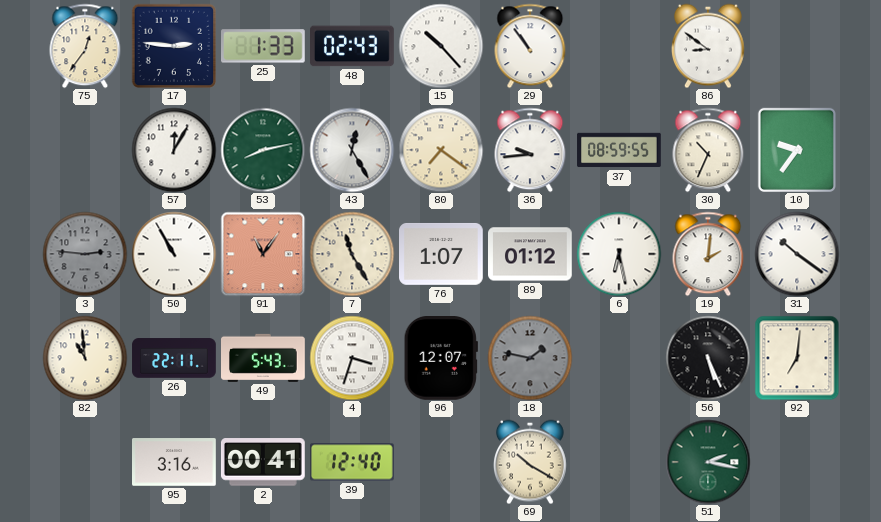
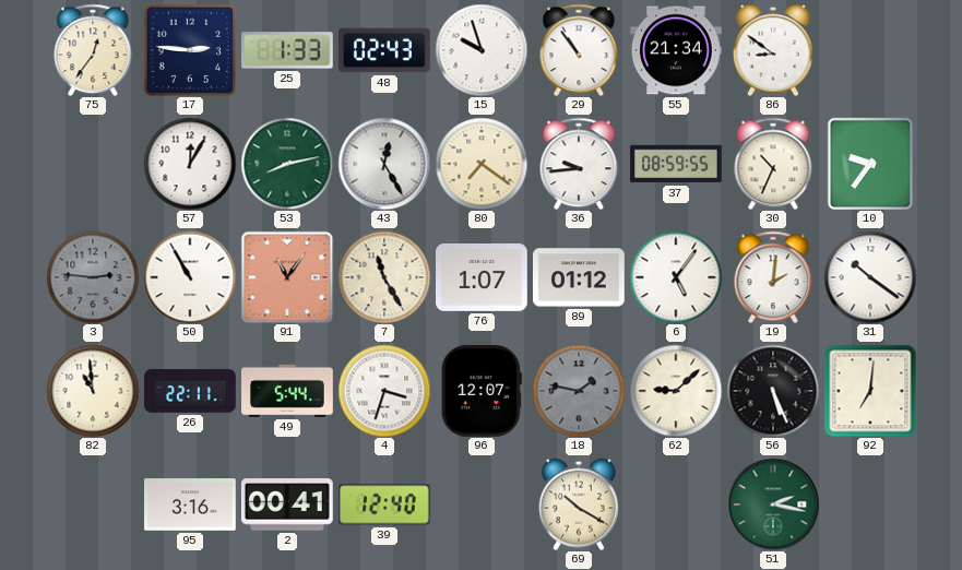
15: 10:23 -> 9:57
55: none -> 21:34
6: 6:28 -> 5:06
49: 5:43 -> 5:44
62: none -> 9:08
